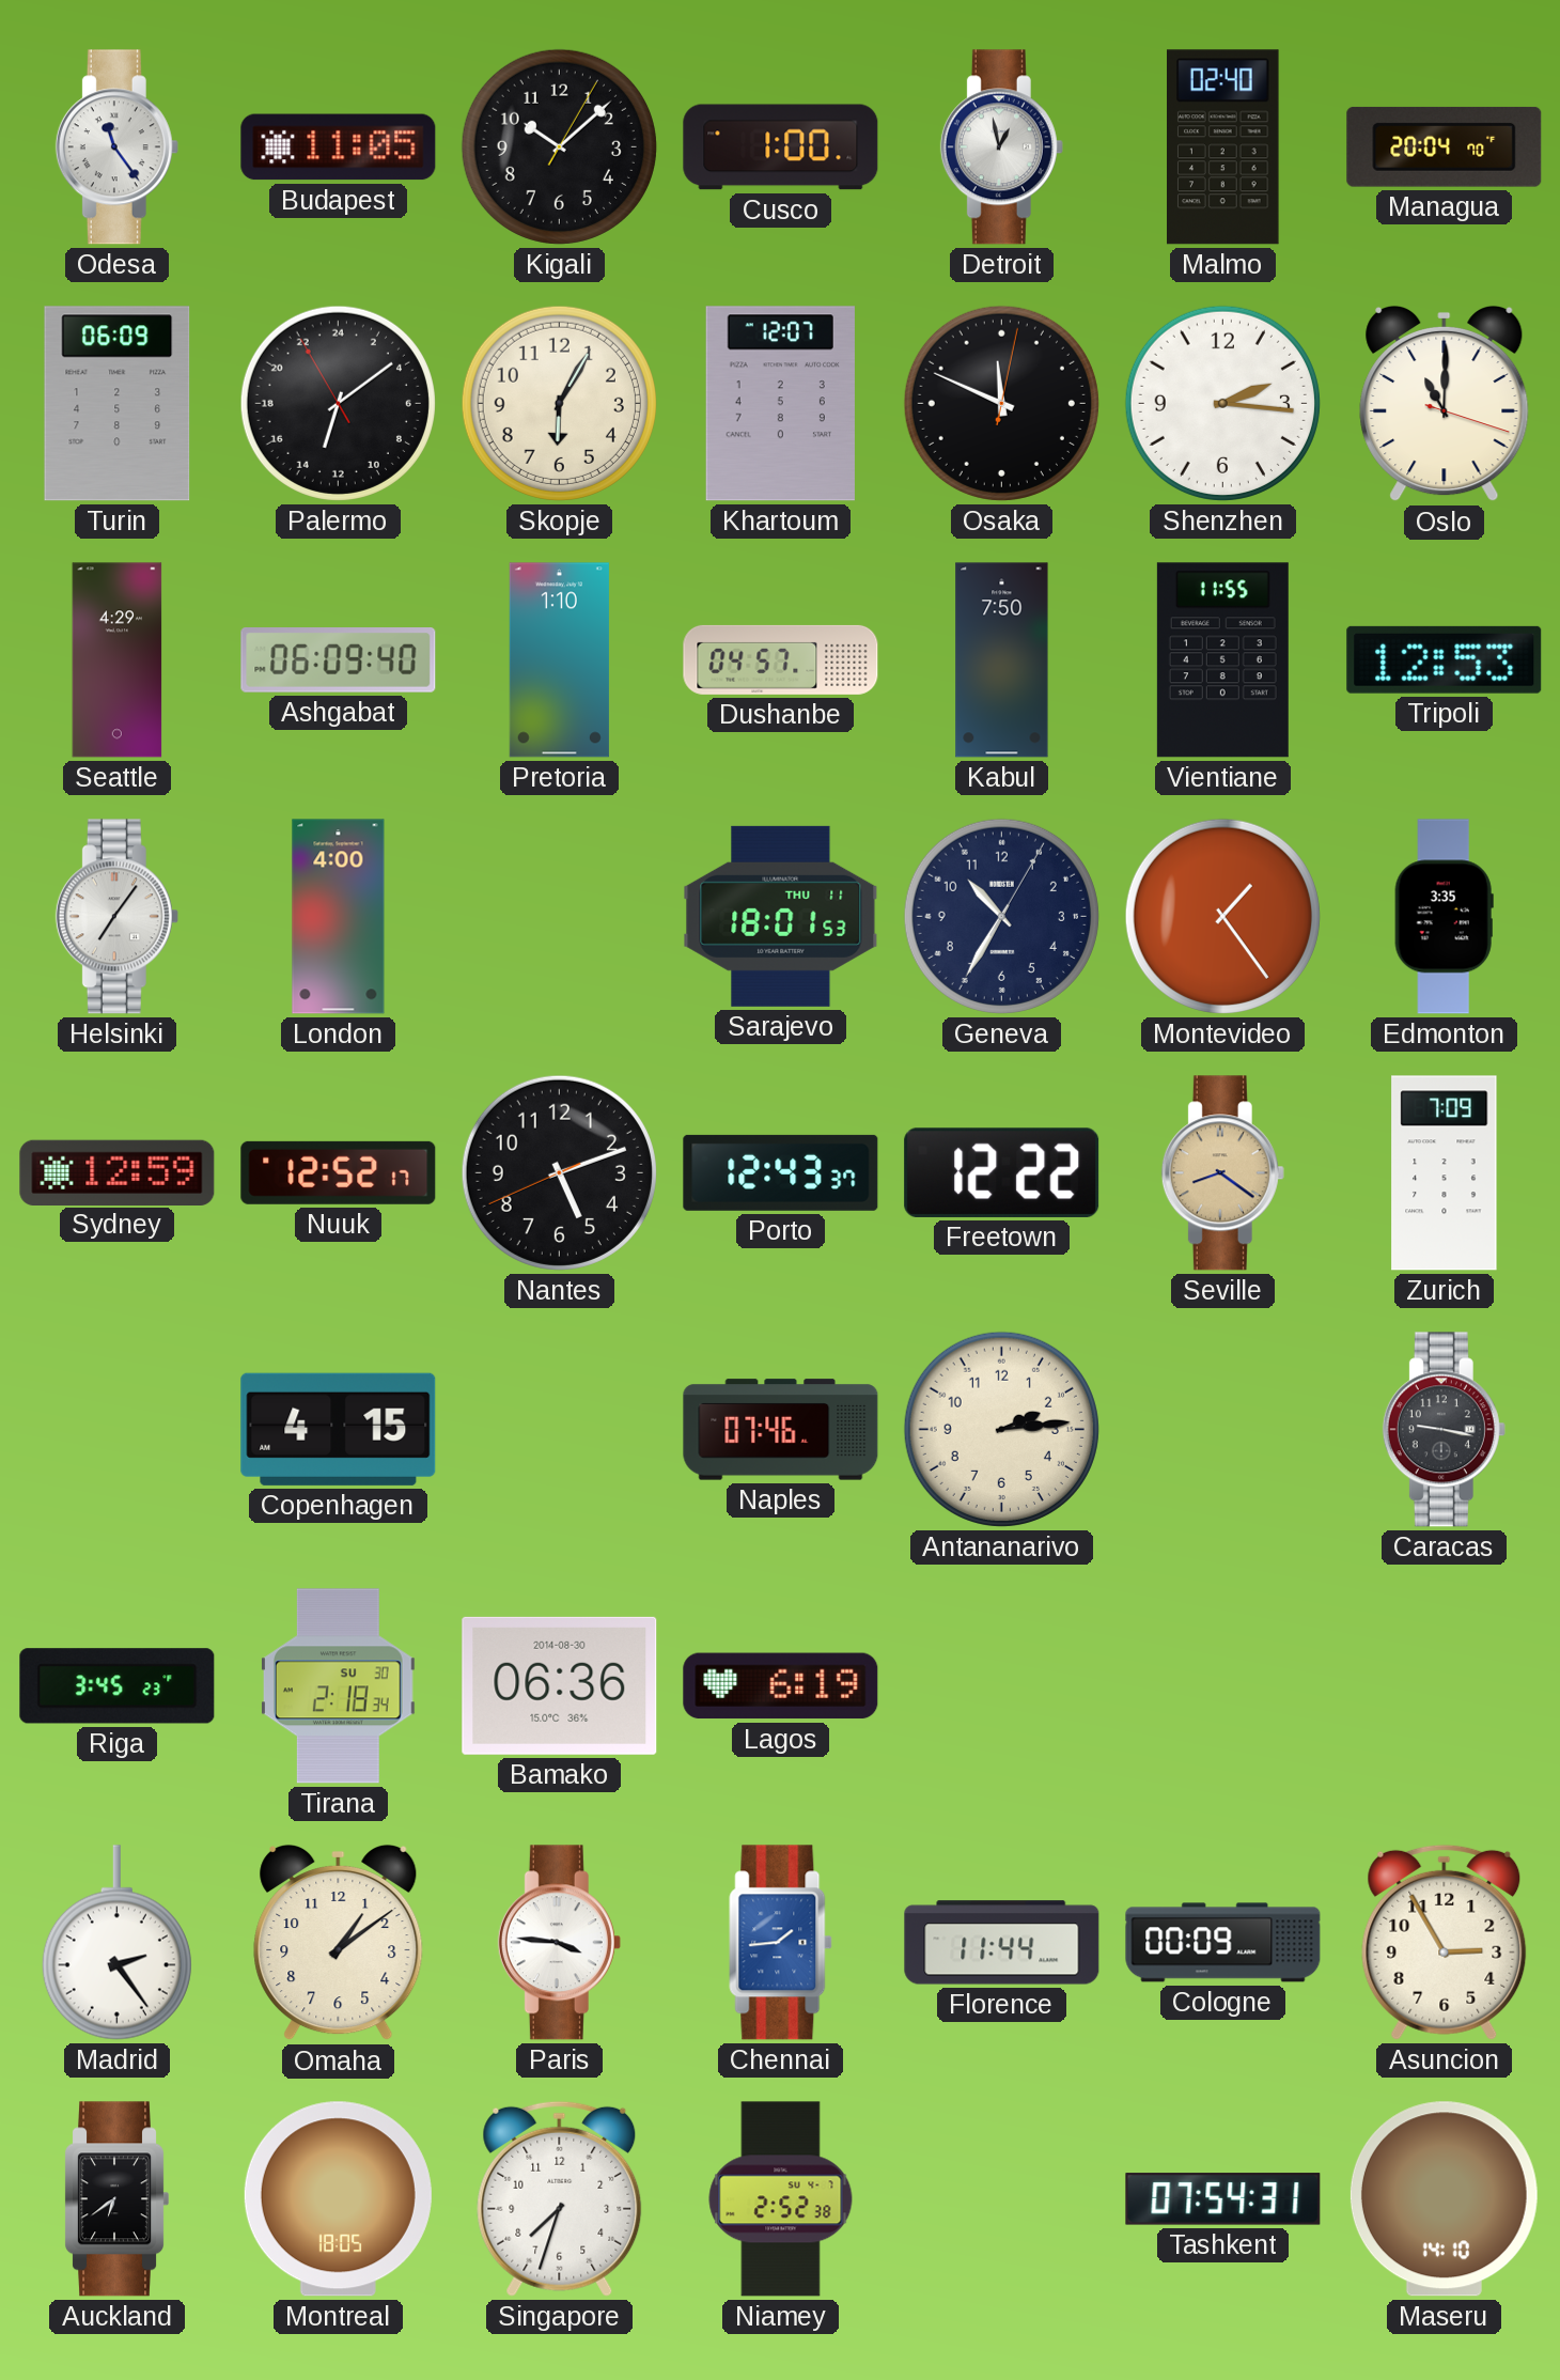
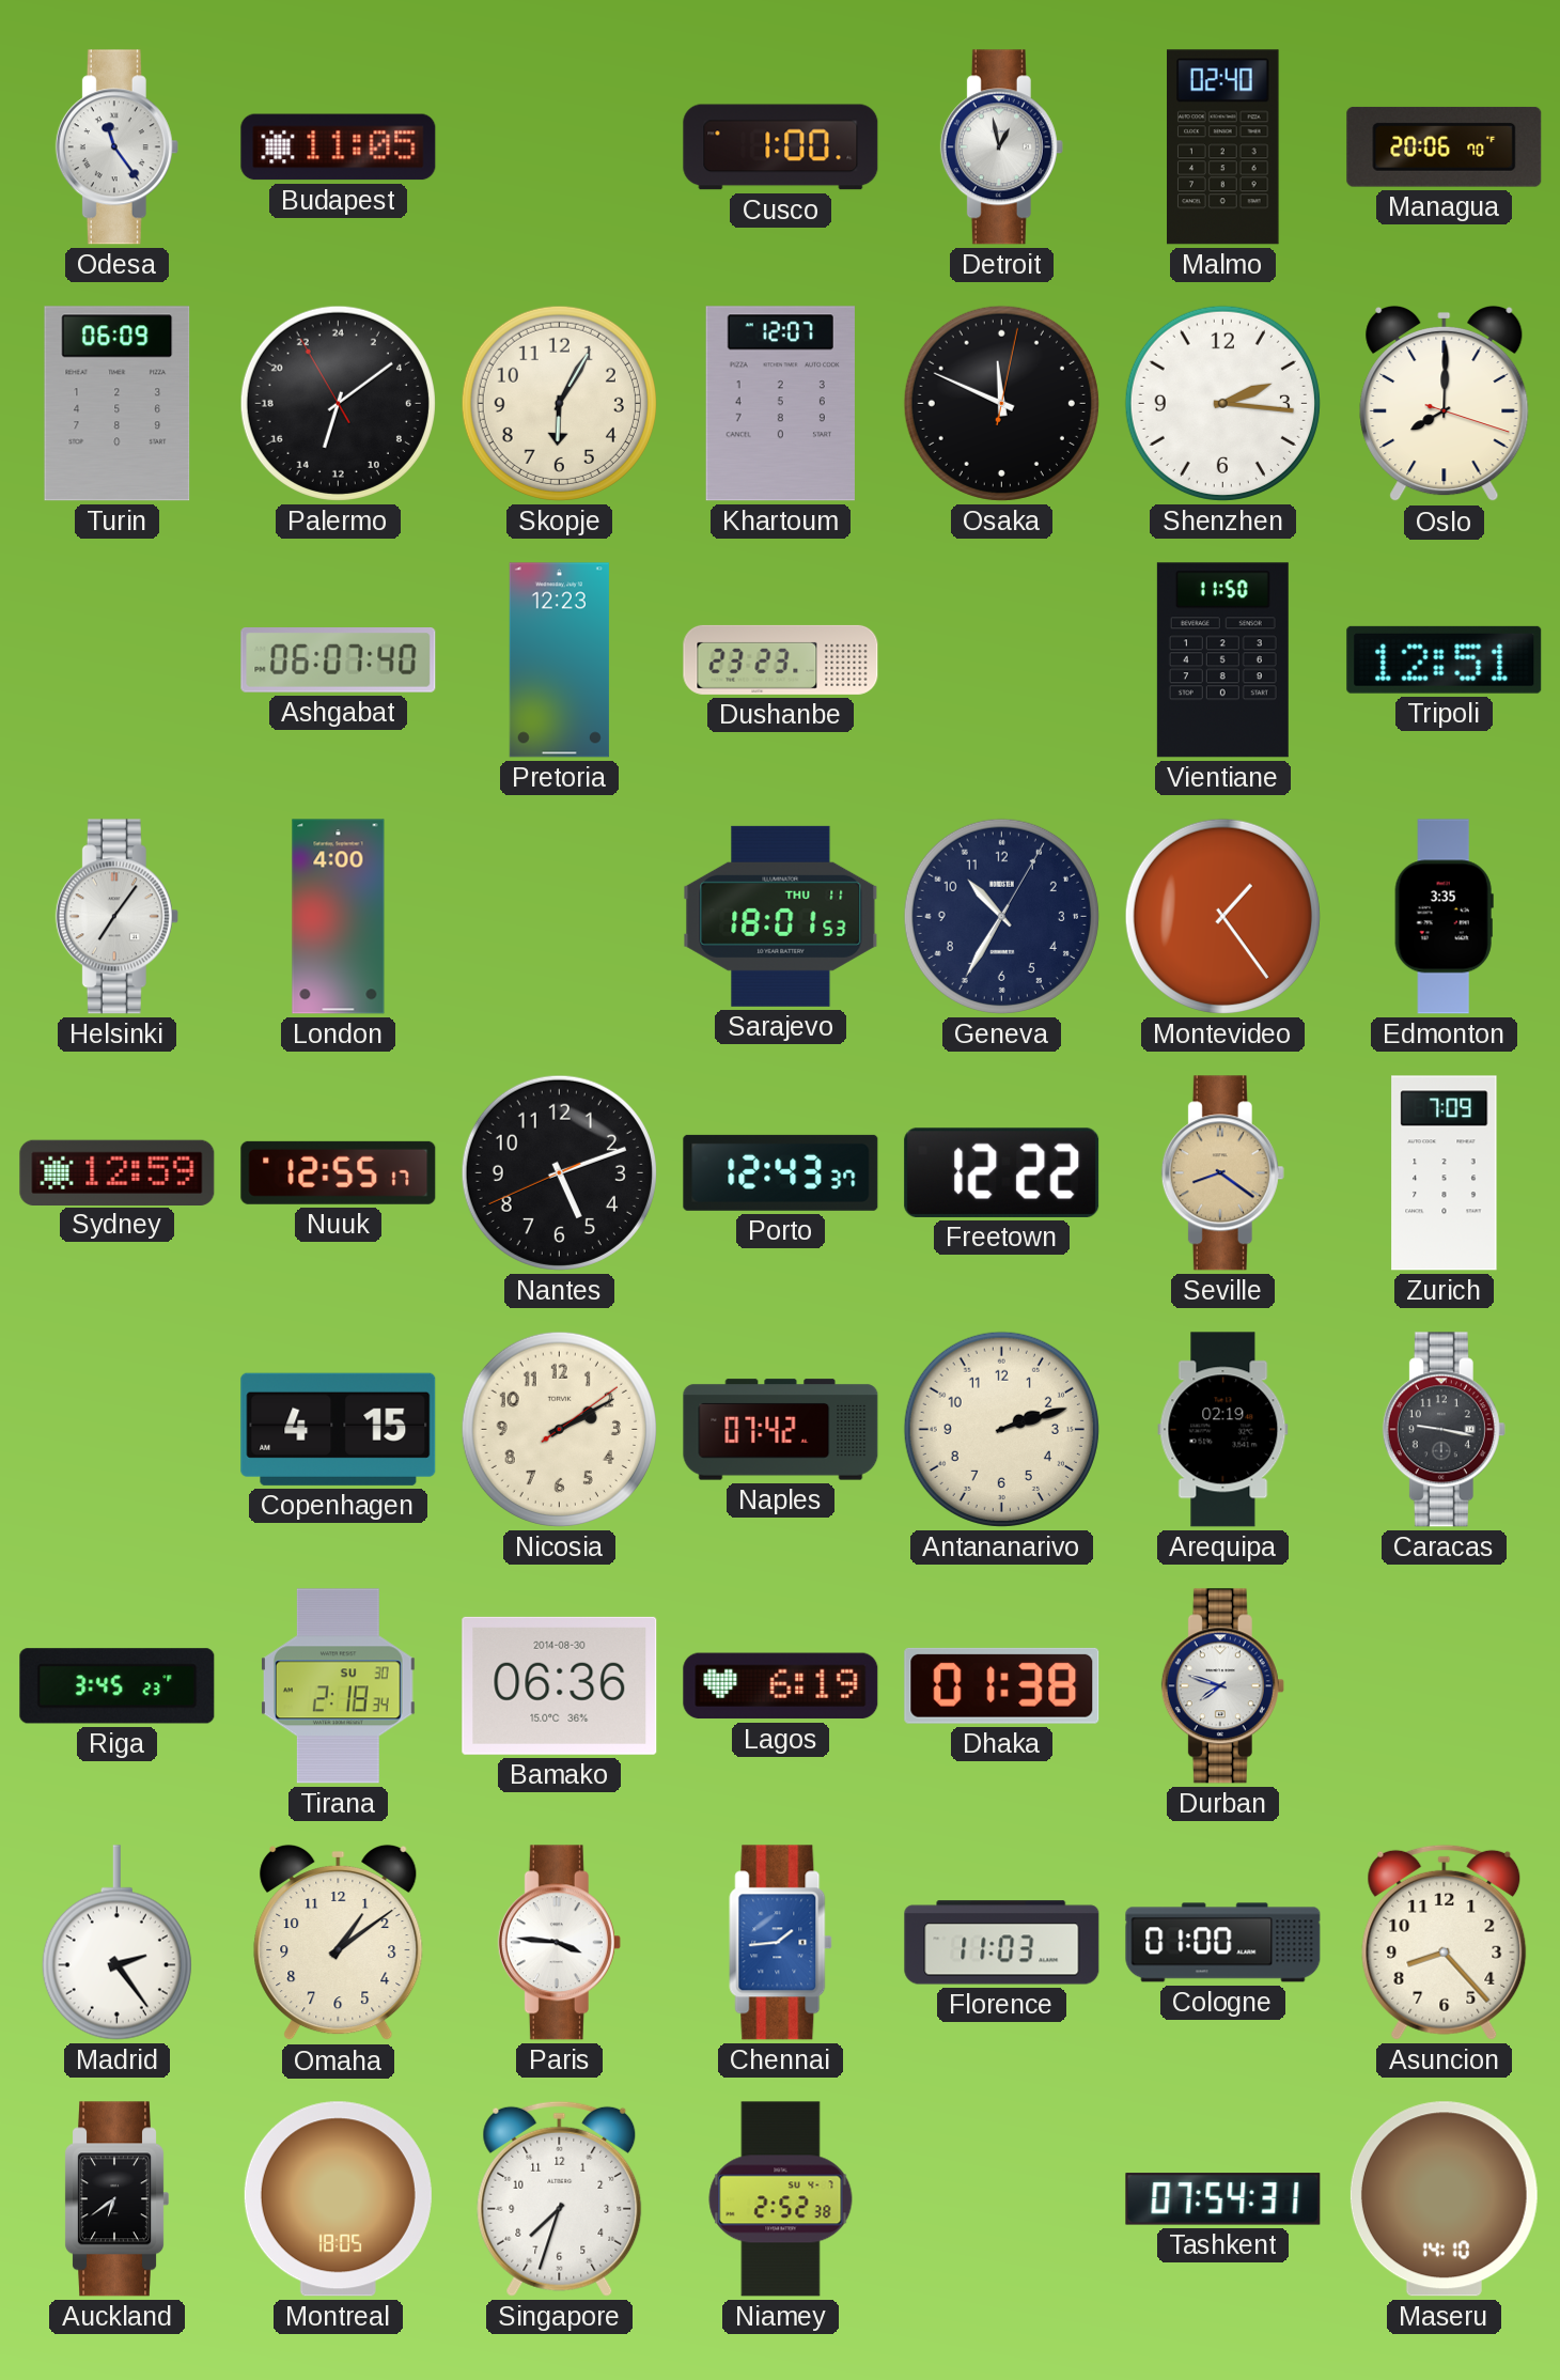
Kigali: 10:08 -> none
Managua: 20:04 -> 20:06
Oslo: 11:00 -> 8:00
Seattle: 4:29 -> none
Ashgabat: 06:09 -> 06:07
Pretoria: 1:10 -> 12:23
Dushanbe: 04:57 -> 23:23
Kabul: 7:50 -> none
Vientiane: 11:55 -> 11:50
Tripoli: 12:53 -> 12:51
Nuuk: 12:52 -> 12:55
Nicosia: none -> 2:10
Naples: 07:46 -> 07:42
Antananarivo: 2:14 -> 2:12
Arequipa: none -> 02:19
Dhaka: none -> 01:38
Durban: none -> 7:48
Florence: 11:44 -> 11:03
Cologne: 00:09 -> 01:00
Asuncion: 2:55 -> 8:23
